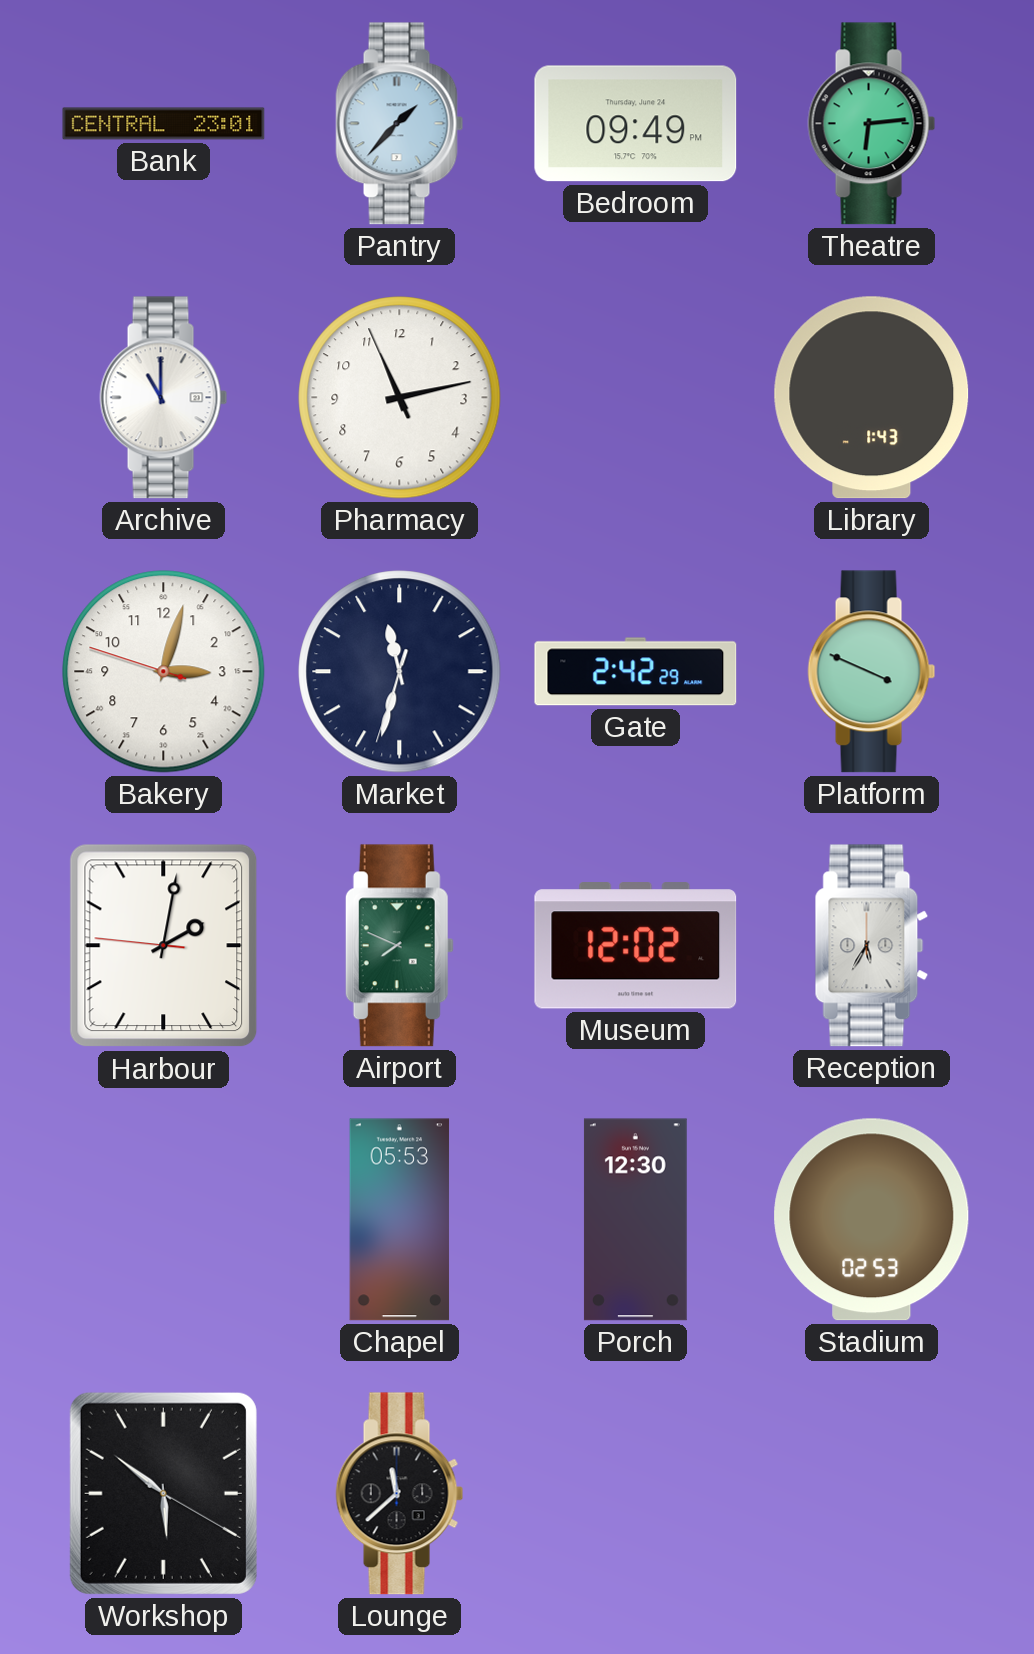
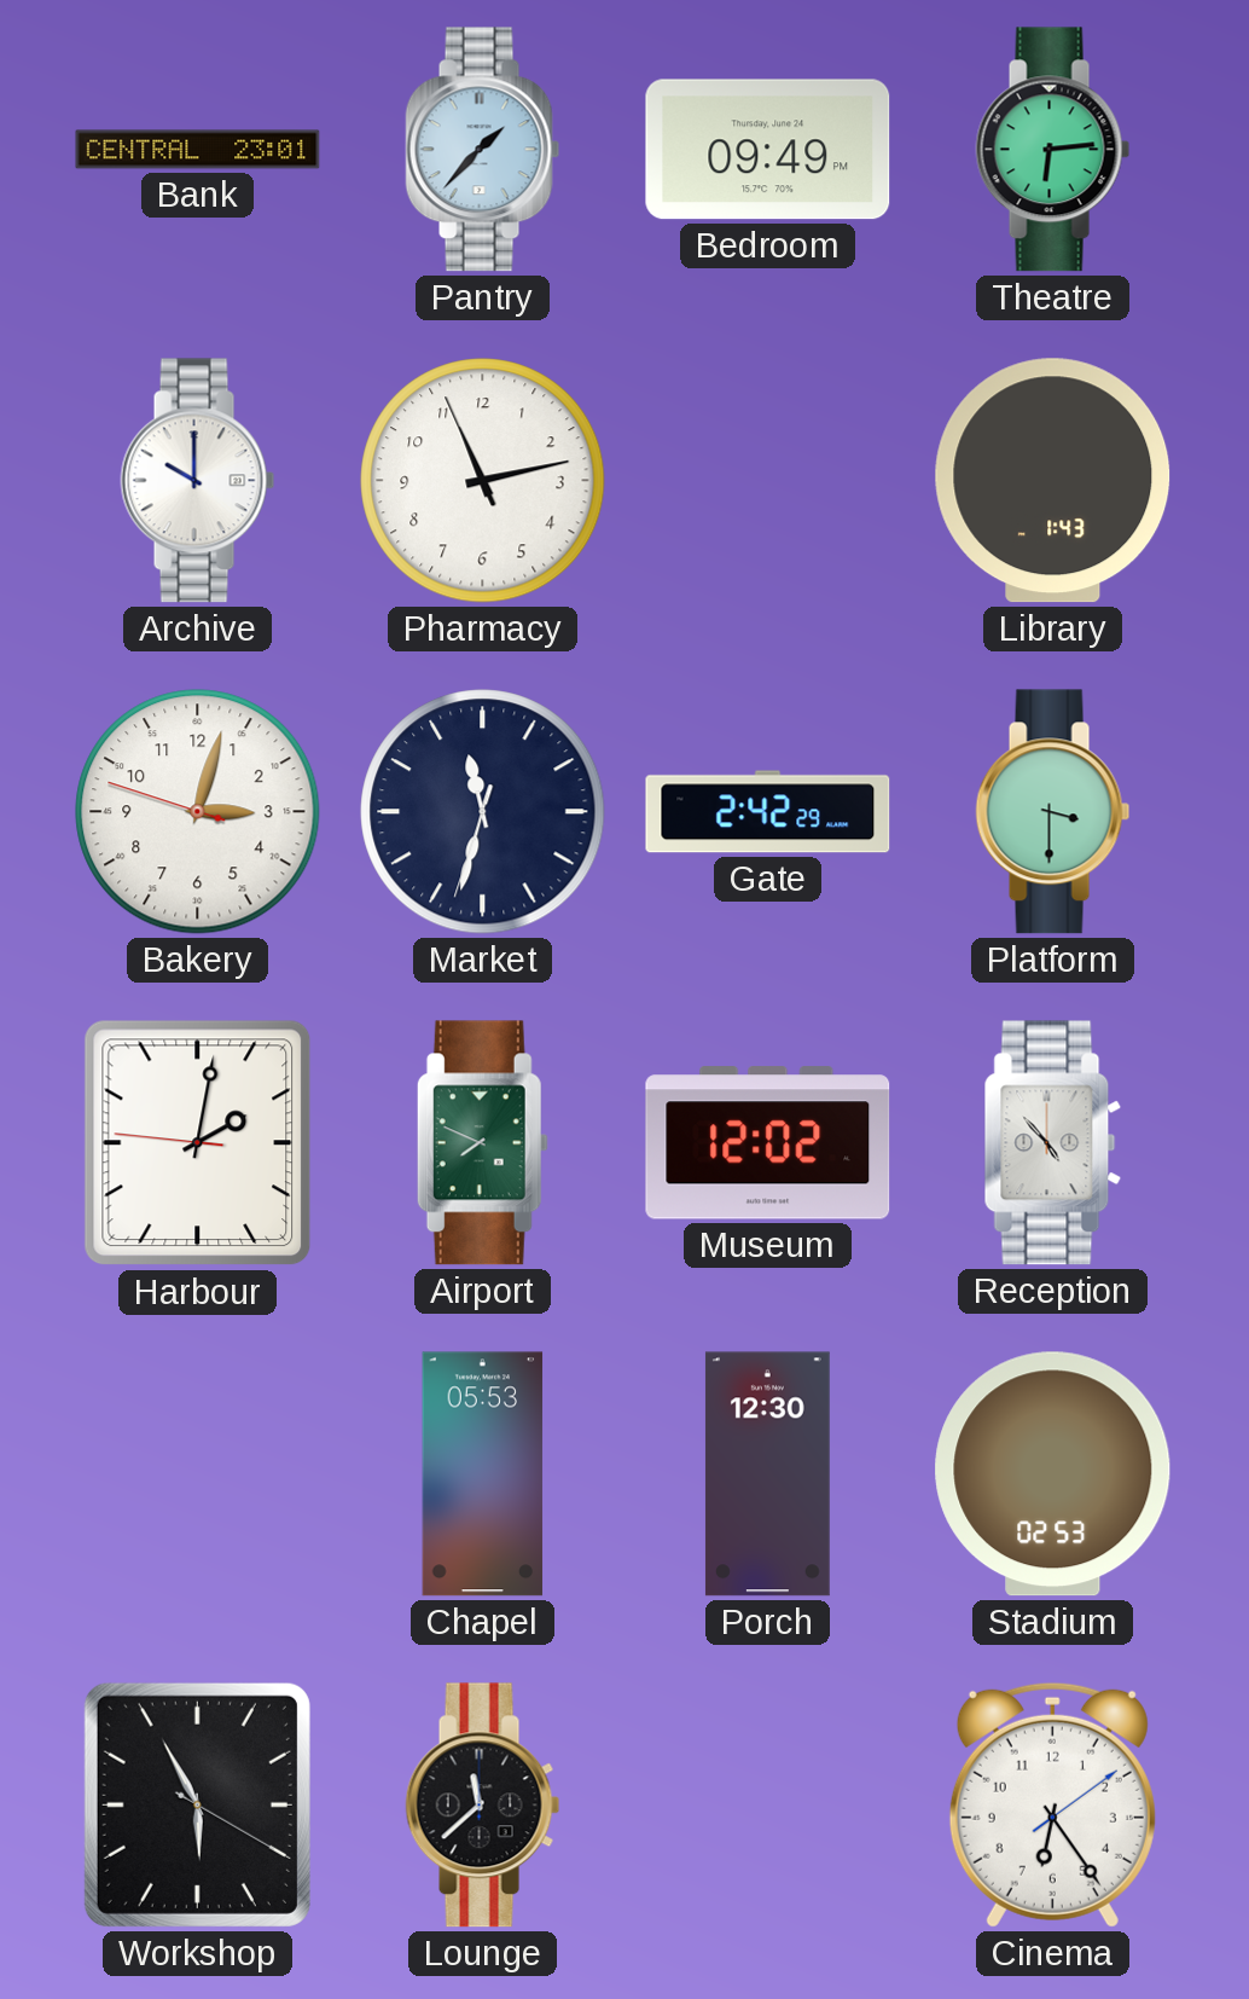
Archive: 11:00 -> 10:00
Platform: 3:49 -> 3:30
Reception: 5:35 -> 4:53
Workshop: 5:51 -> 5:55
Cinema: none -> 6:24
